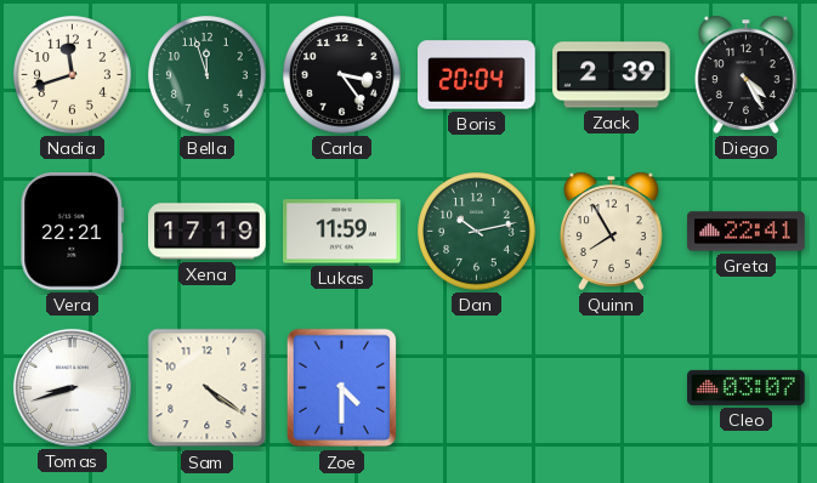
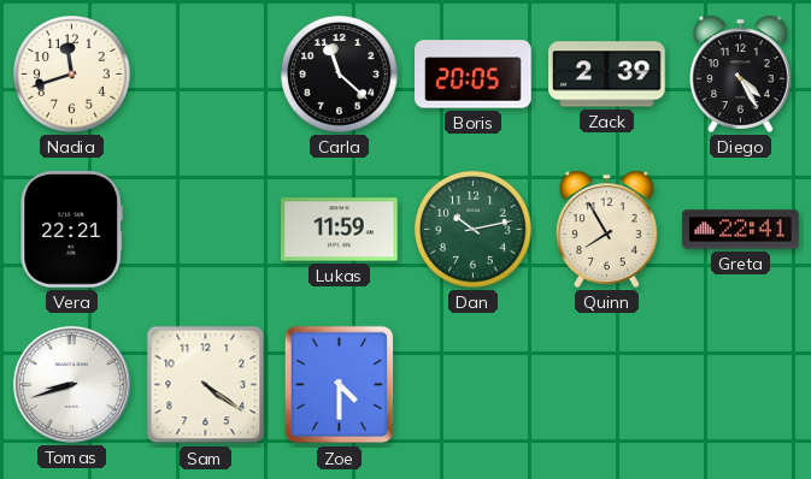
Bella: 11:57 -> none
Carla: 3:24 -> 11:22
Boris: 20:04 -> 20:05
Xena: 17:19 -> none
Cleo: 03:07 -> none
